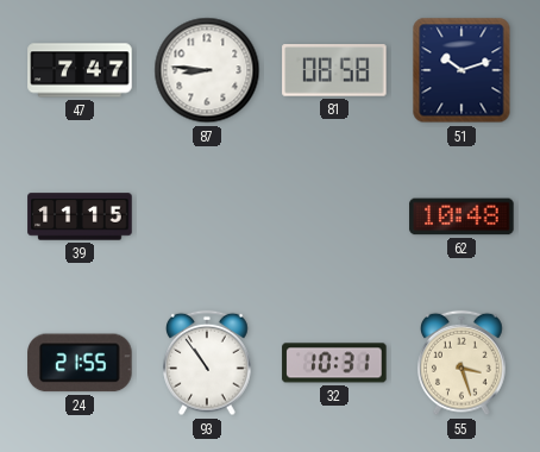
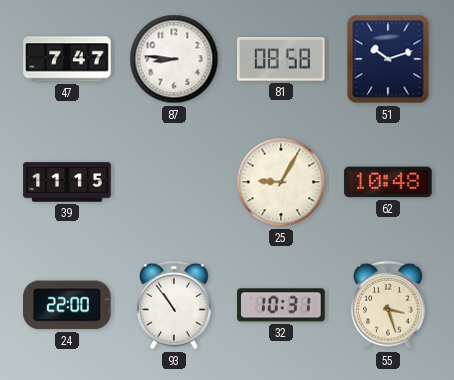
25: none -> 9:05
24: 21:55 -> 22:00
